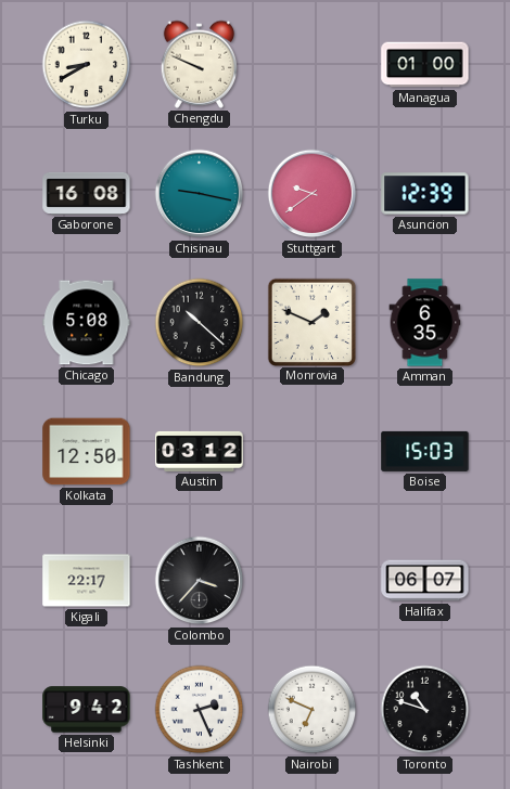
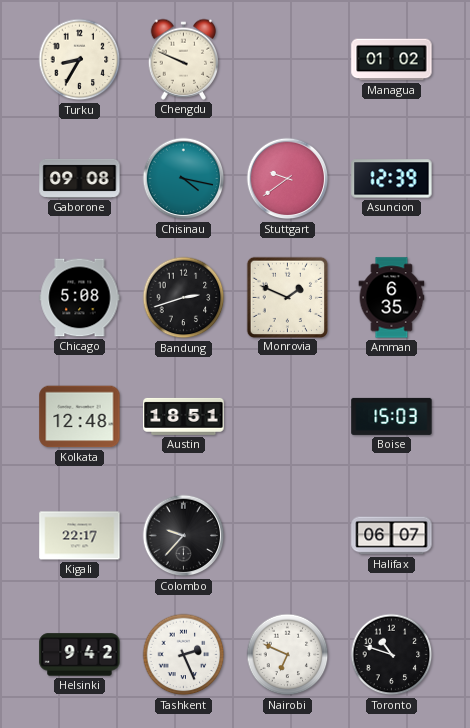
Turku: 8:40 -> 8:35
Managua: 01:00 -> 01:02
Gaborone: 16:08 -> 09:08
Chisinau: 9:17 -> 4:17
Bandung: 10:22 -> 2:42
Kolkata: 12:50 -> 12:48
Austin: 03:12 -> 18:51
Colombo: 3:37 -> 9:37
